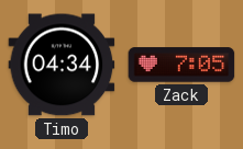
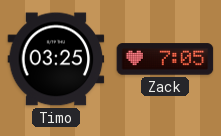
Timo: 04:34 -> 03:25
